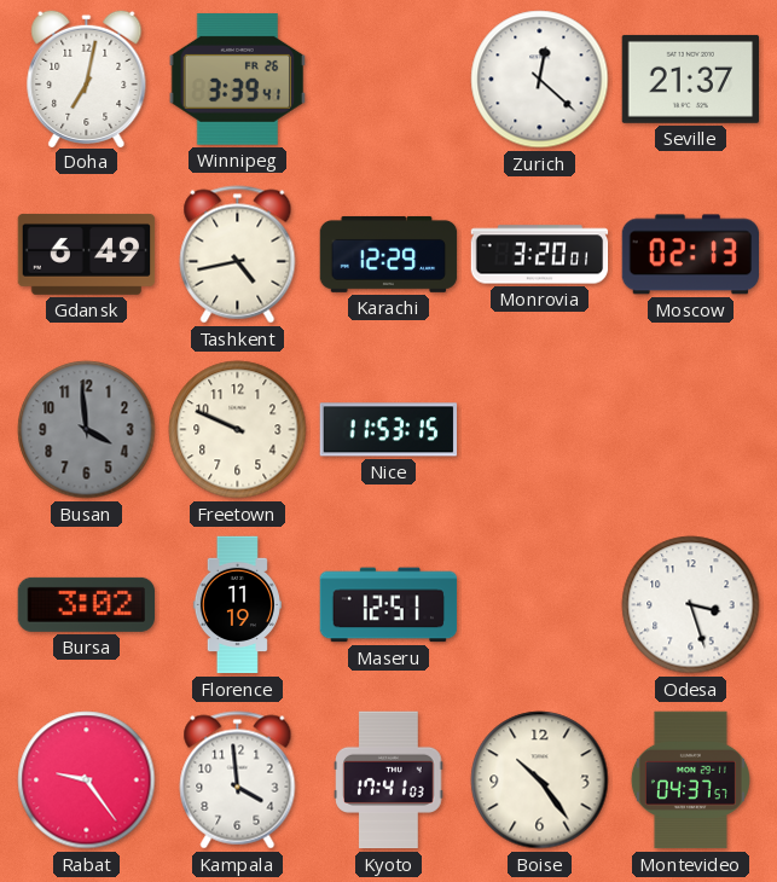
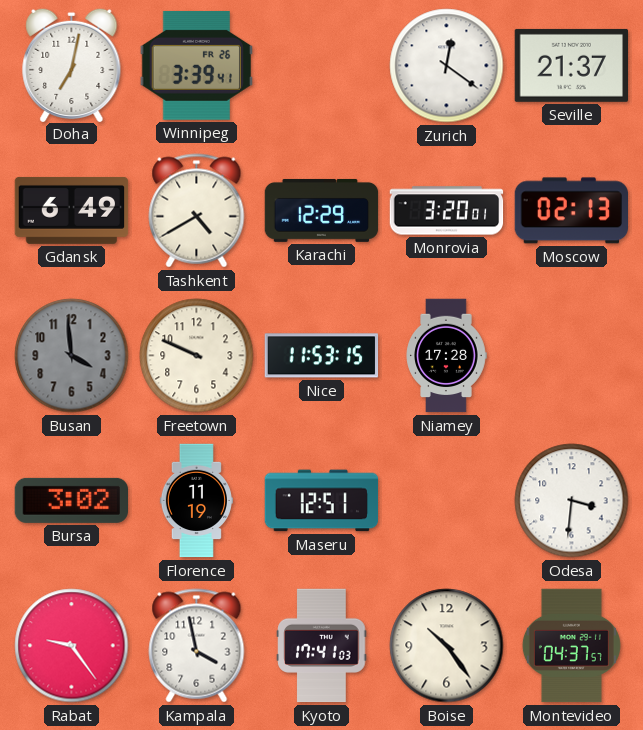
Zurich: 12:22 -> 12:21
Tashkent: 4:43 -> 4:40
Niamey: none -> 17:28
Odesa: 3:27 -> 3:31
Kampala: 3:59 -> 3:58
